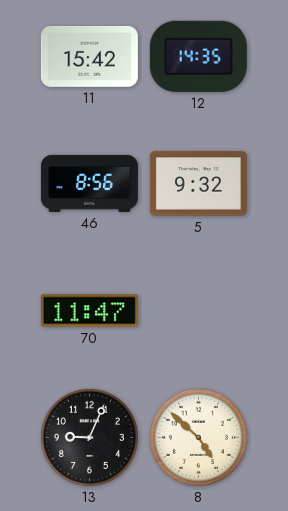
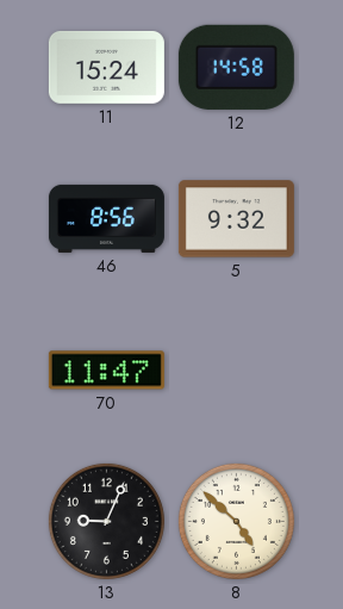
11: 15:42 -> 15:24
12: 14:35 -> 14:58
